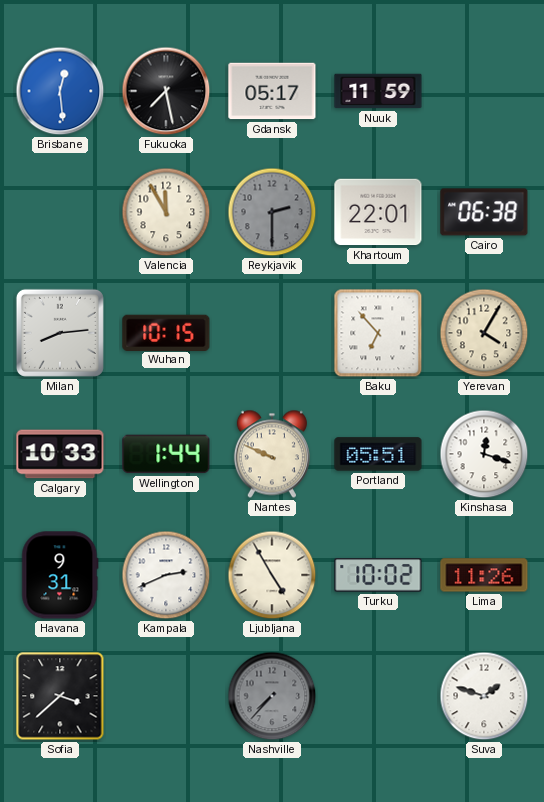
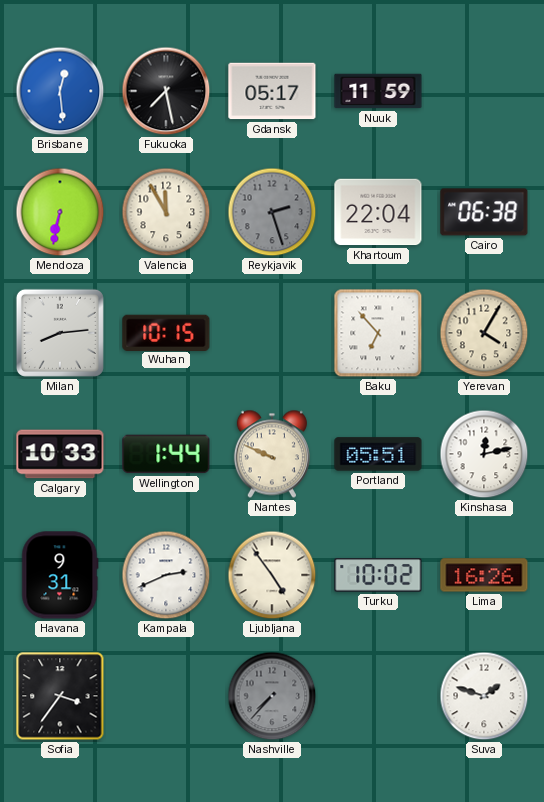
Mendoza: none -> 6:32
Reykjavik: 2:30 -> 2:27
Khartoum: 22:01 -> 22:04
Kinshasa: 12:18 -> 12:13
Ljubljana: 4:55 -> 4:54
Lima: 11:26 -> 16:26
Sofia: 3:38 -> 3:36
